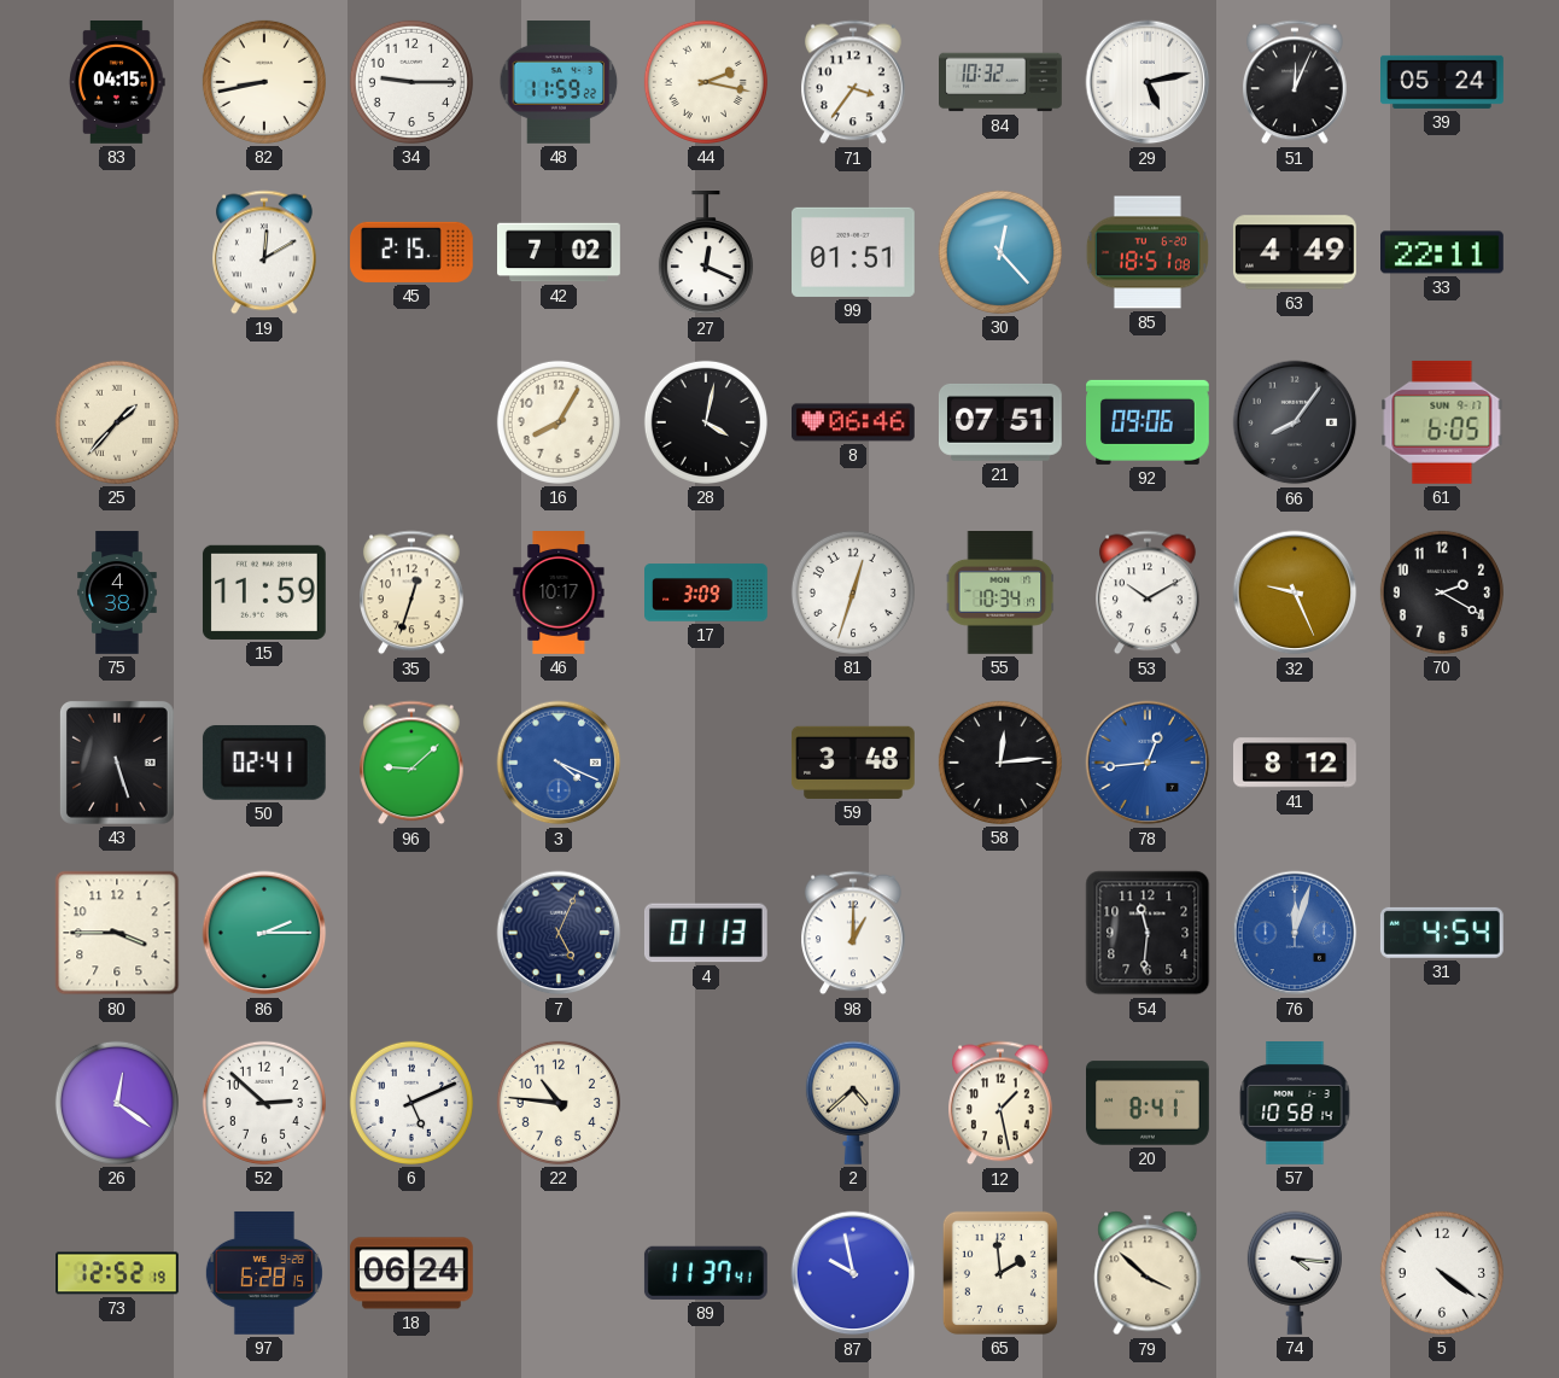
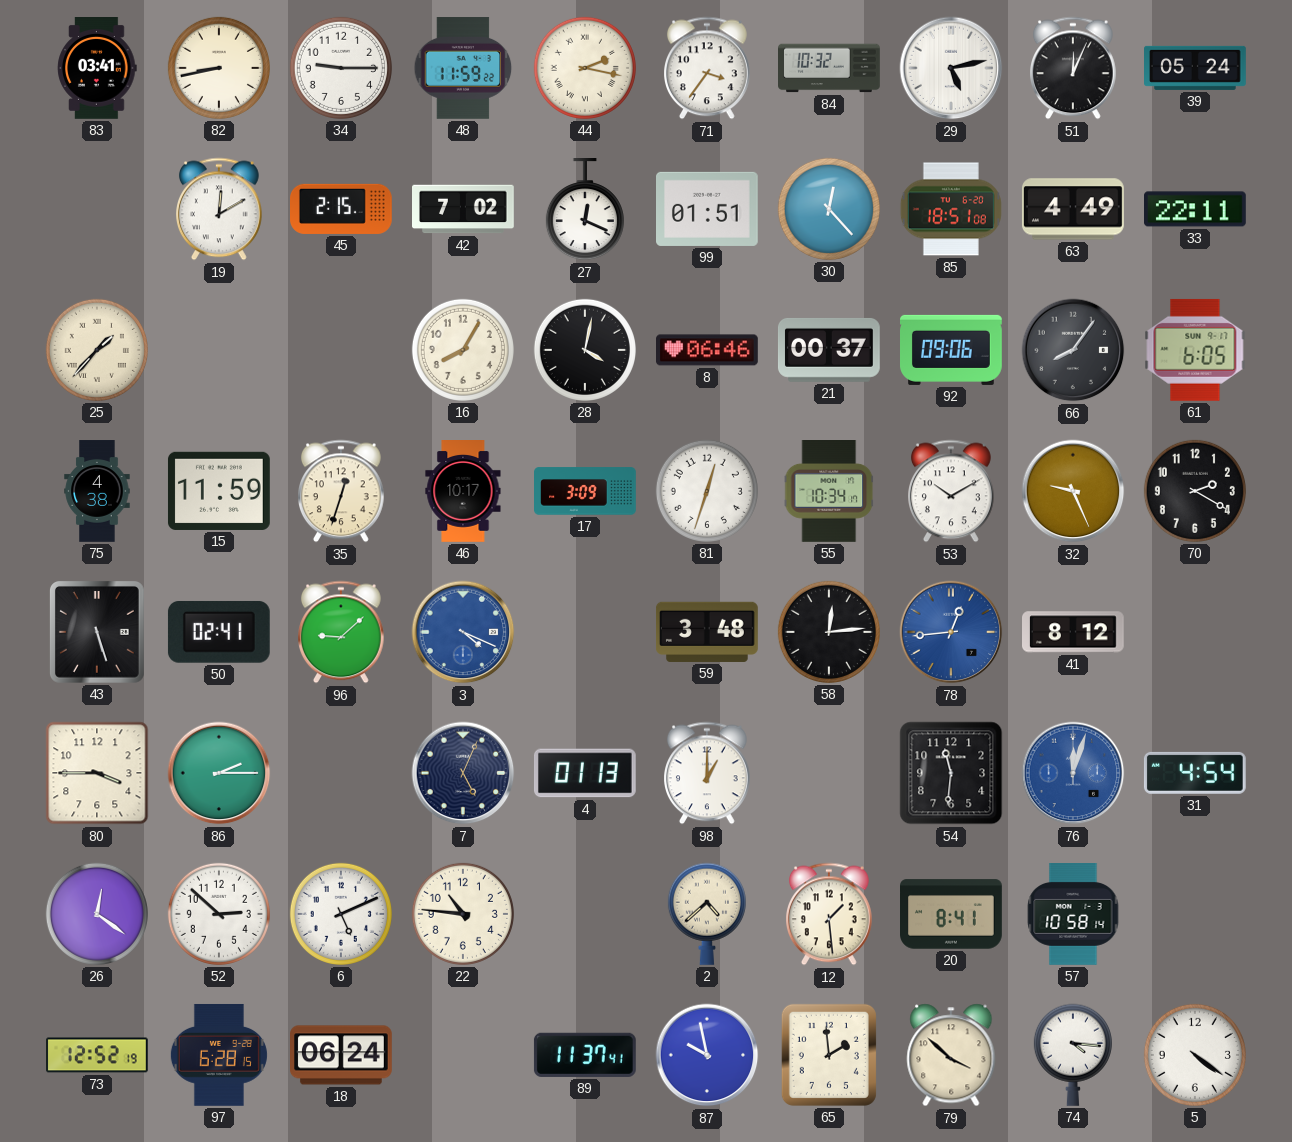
83: 04:15 -> 03:41
21: 07:51 -> 00:37
12: 1:28 -> 1:29
